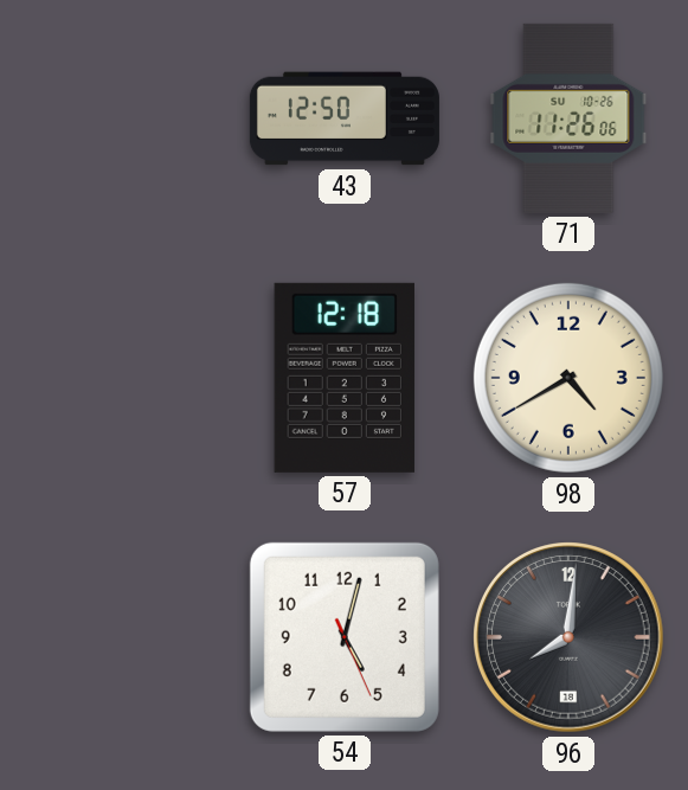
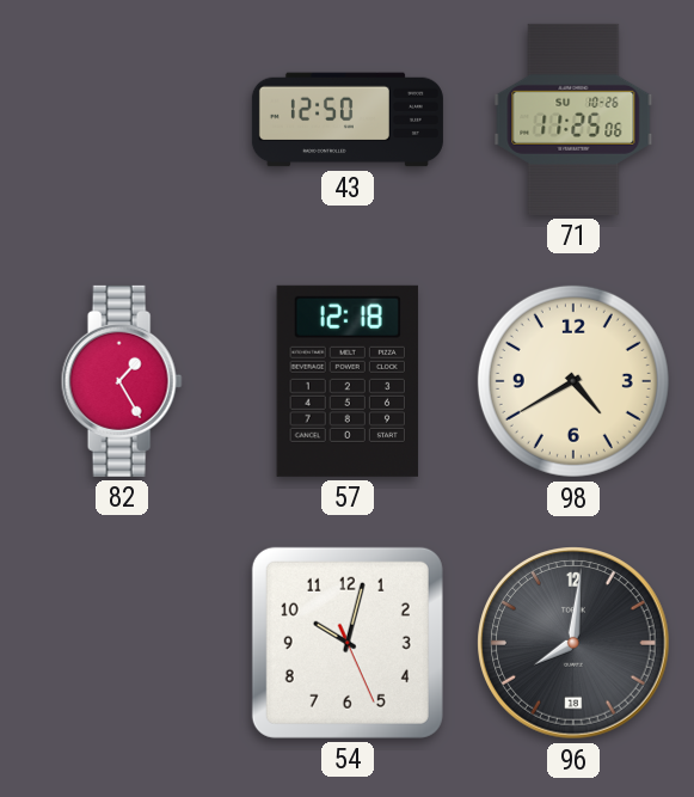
71: 11:26 -> 11:25
82: none -> 1:25
54: 5:02 -> 10:02
